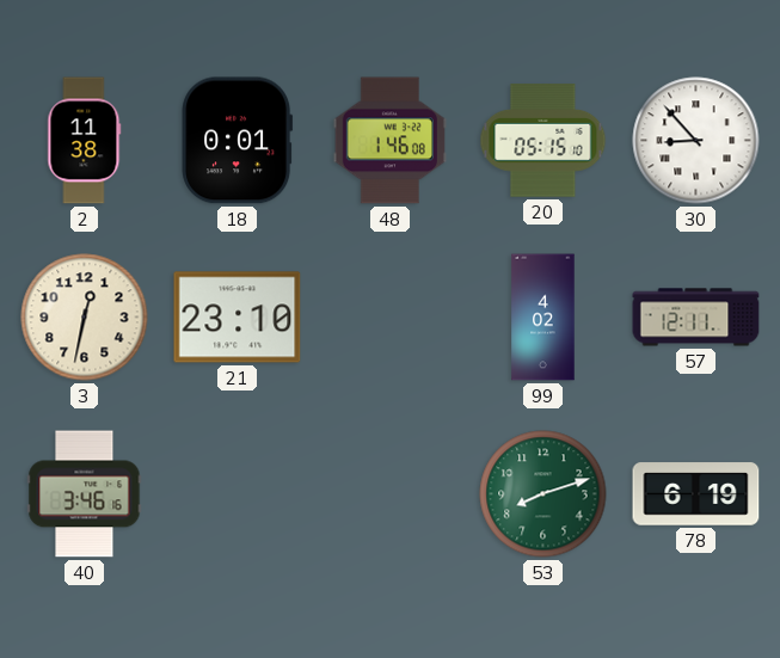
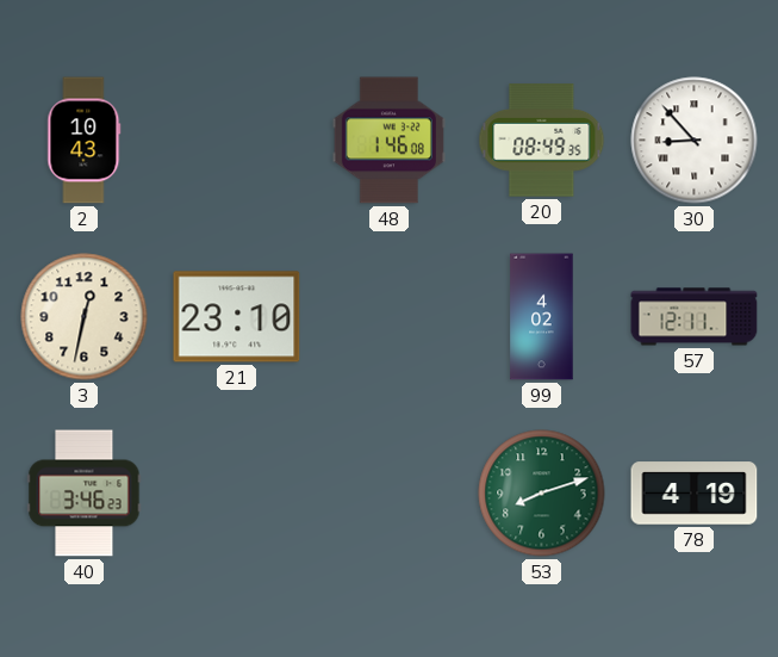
2: 11:38 -> 10:43
18: 0:01 -> none
20: 05:15 -> 08:49
40: 3:46:16 -> 3:46:23
78: 6:19 -> 4:19
